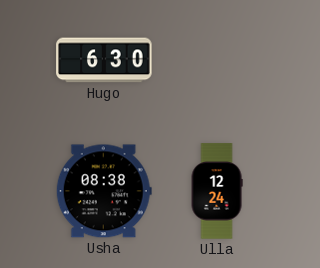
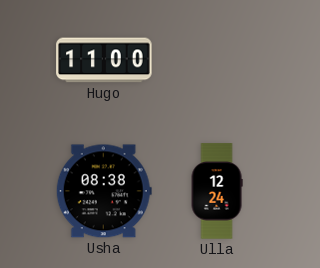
Hugo: 6:30 -> 11:00
